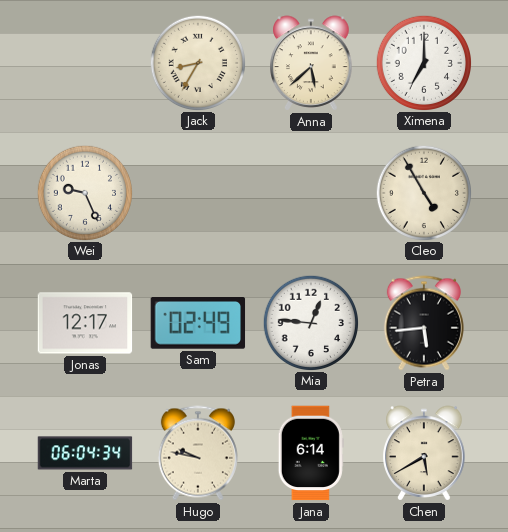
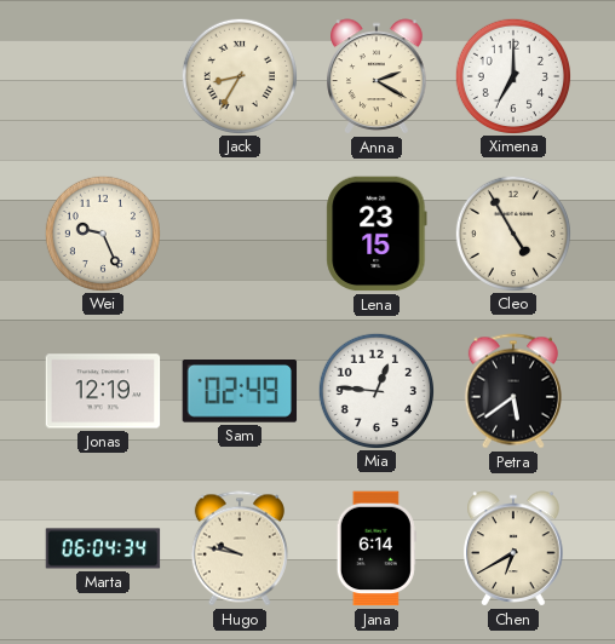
Anna: 5:38 -> 2:20
Lena: none -> 23:15
Jonas: 12:17 -> 12:19
Petra: 5:44 -> 5:39
Chen: 5:40 -> 6:40
